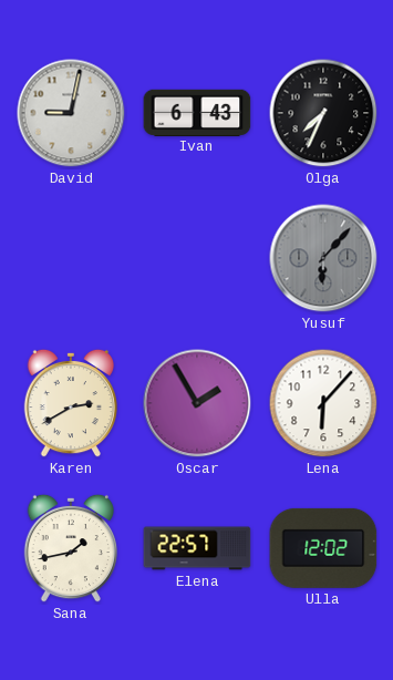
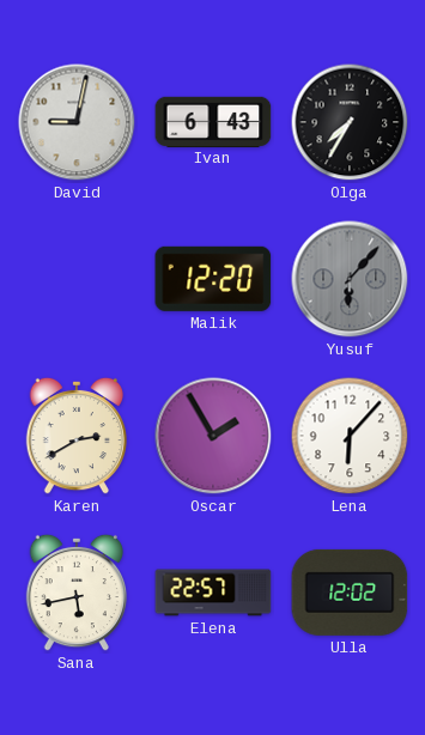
Olga: 7:34 -> 7:35
Malik: none -> 12:20
Sana: 1:43 -> 5:43
